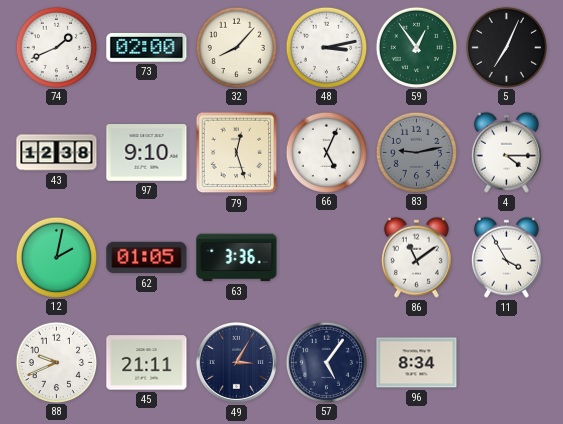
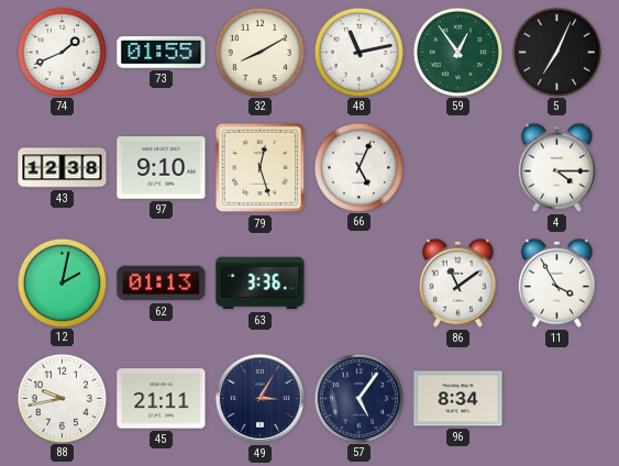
73: 02:00 -> 01:55
32: 8:07 -> 8:10
48: 3:13 -> 11:13
83: 9:13 -> none
62: 01:05 -> 01:13
88: 9:41 -> 9:43
